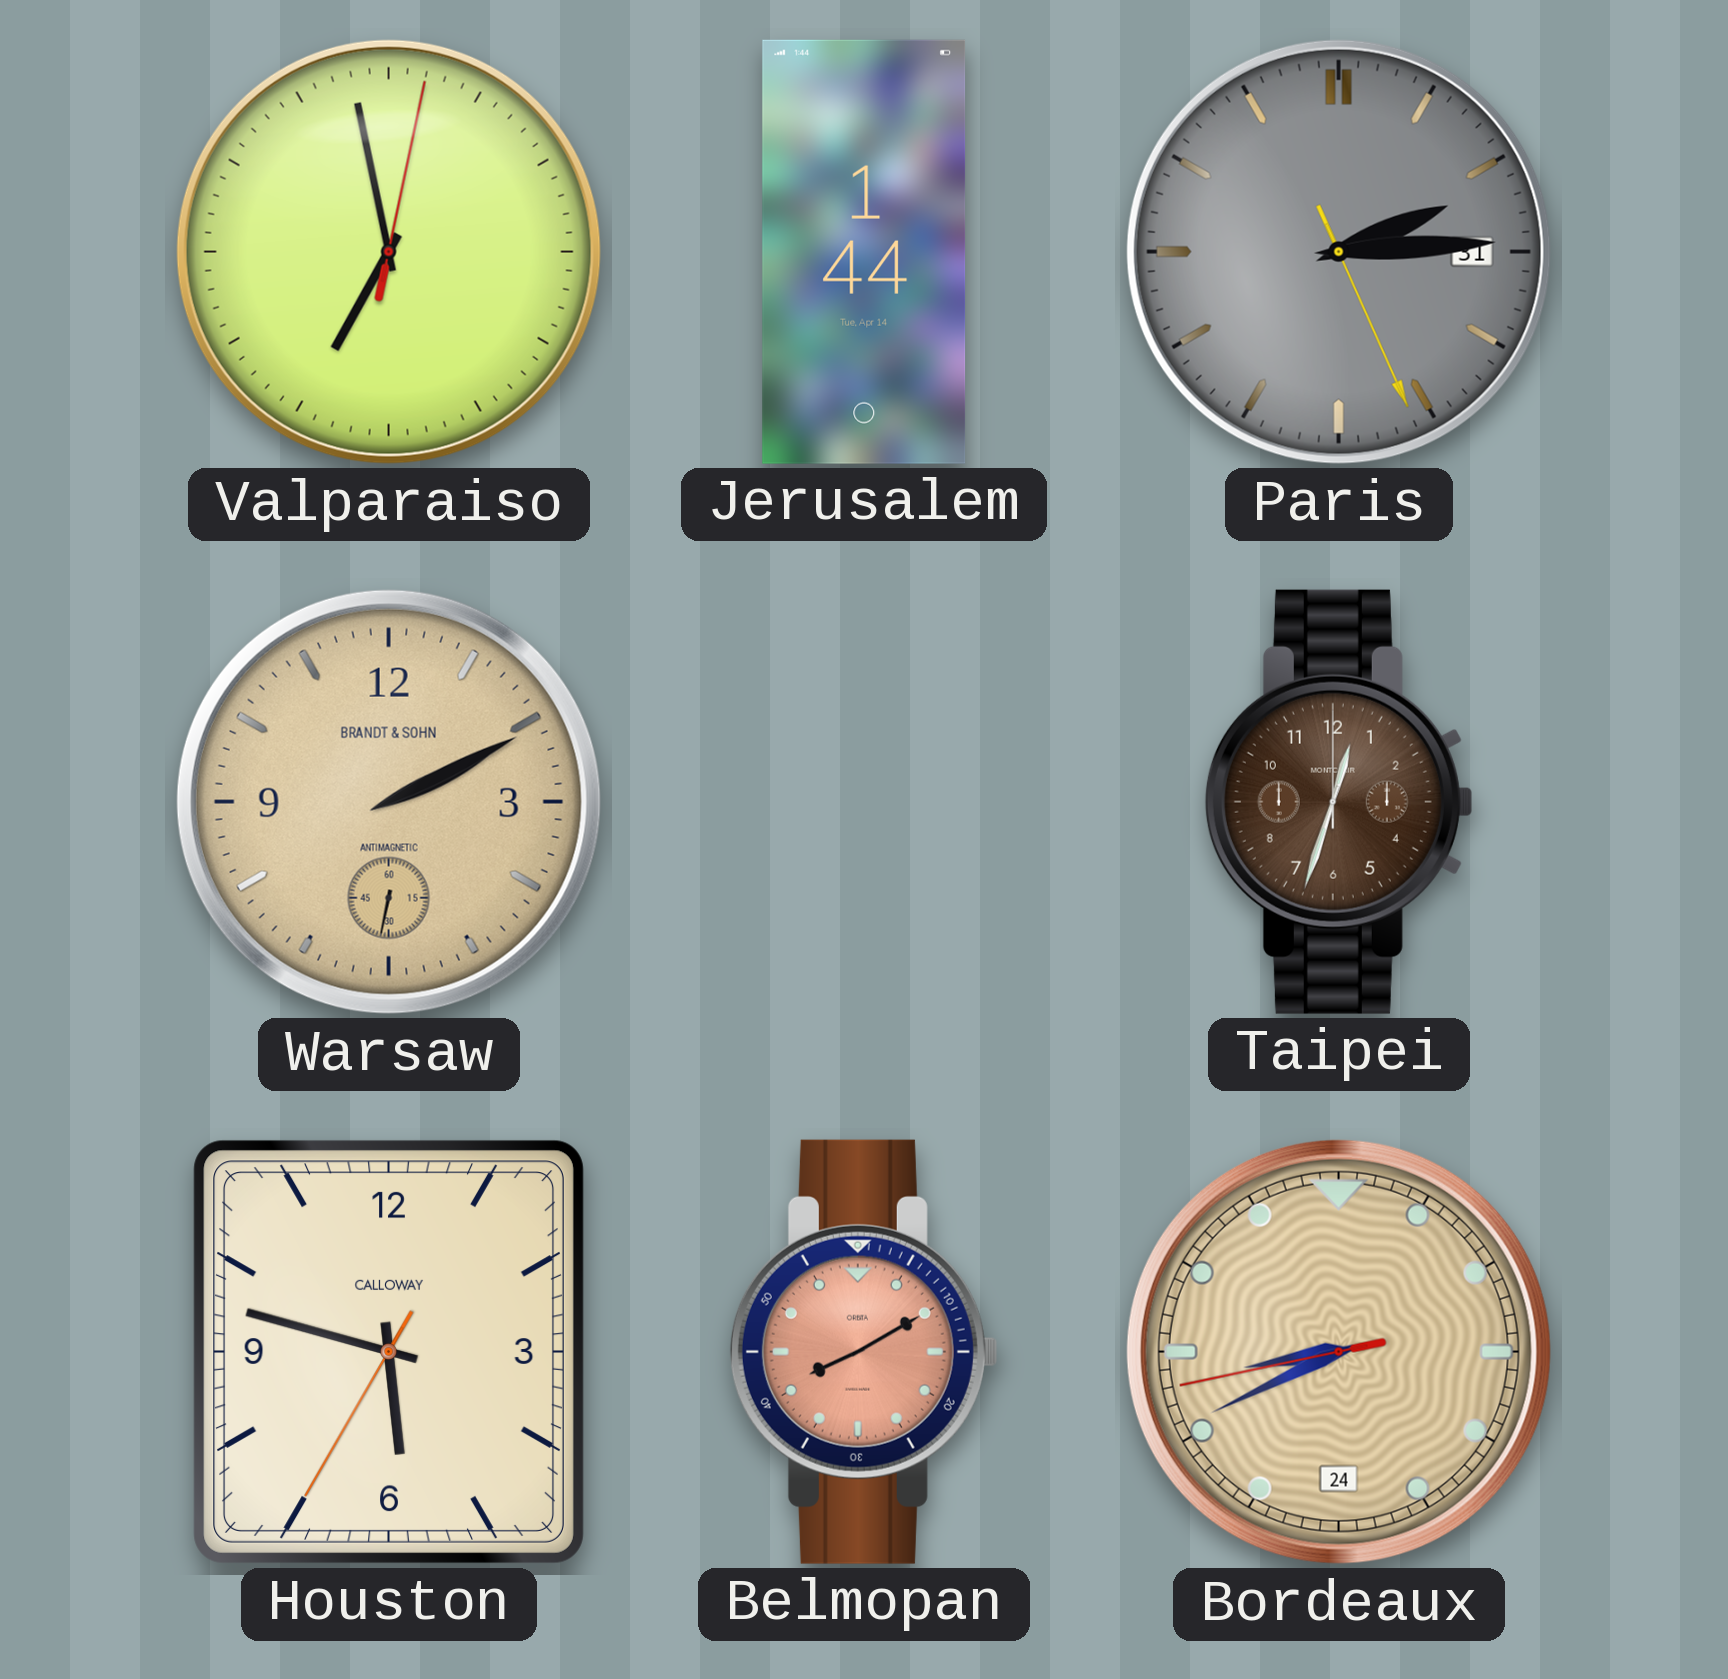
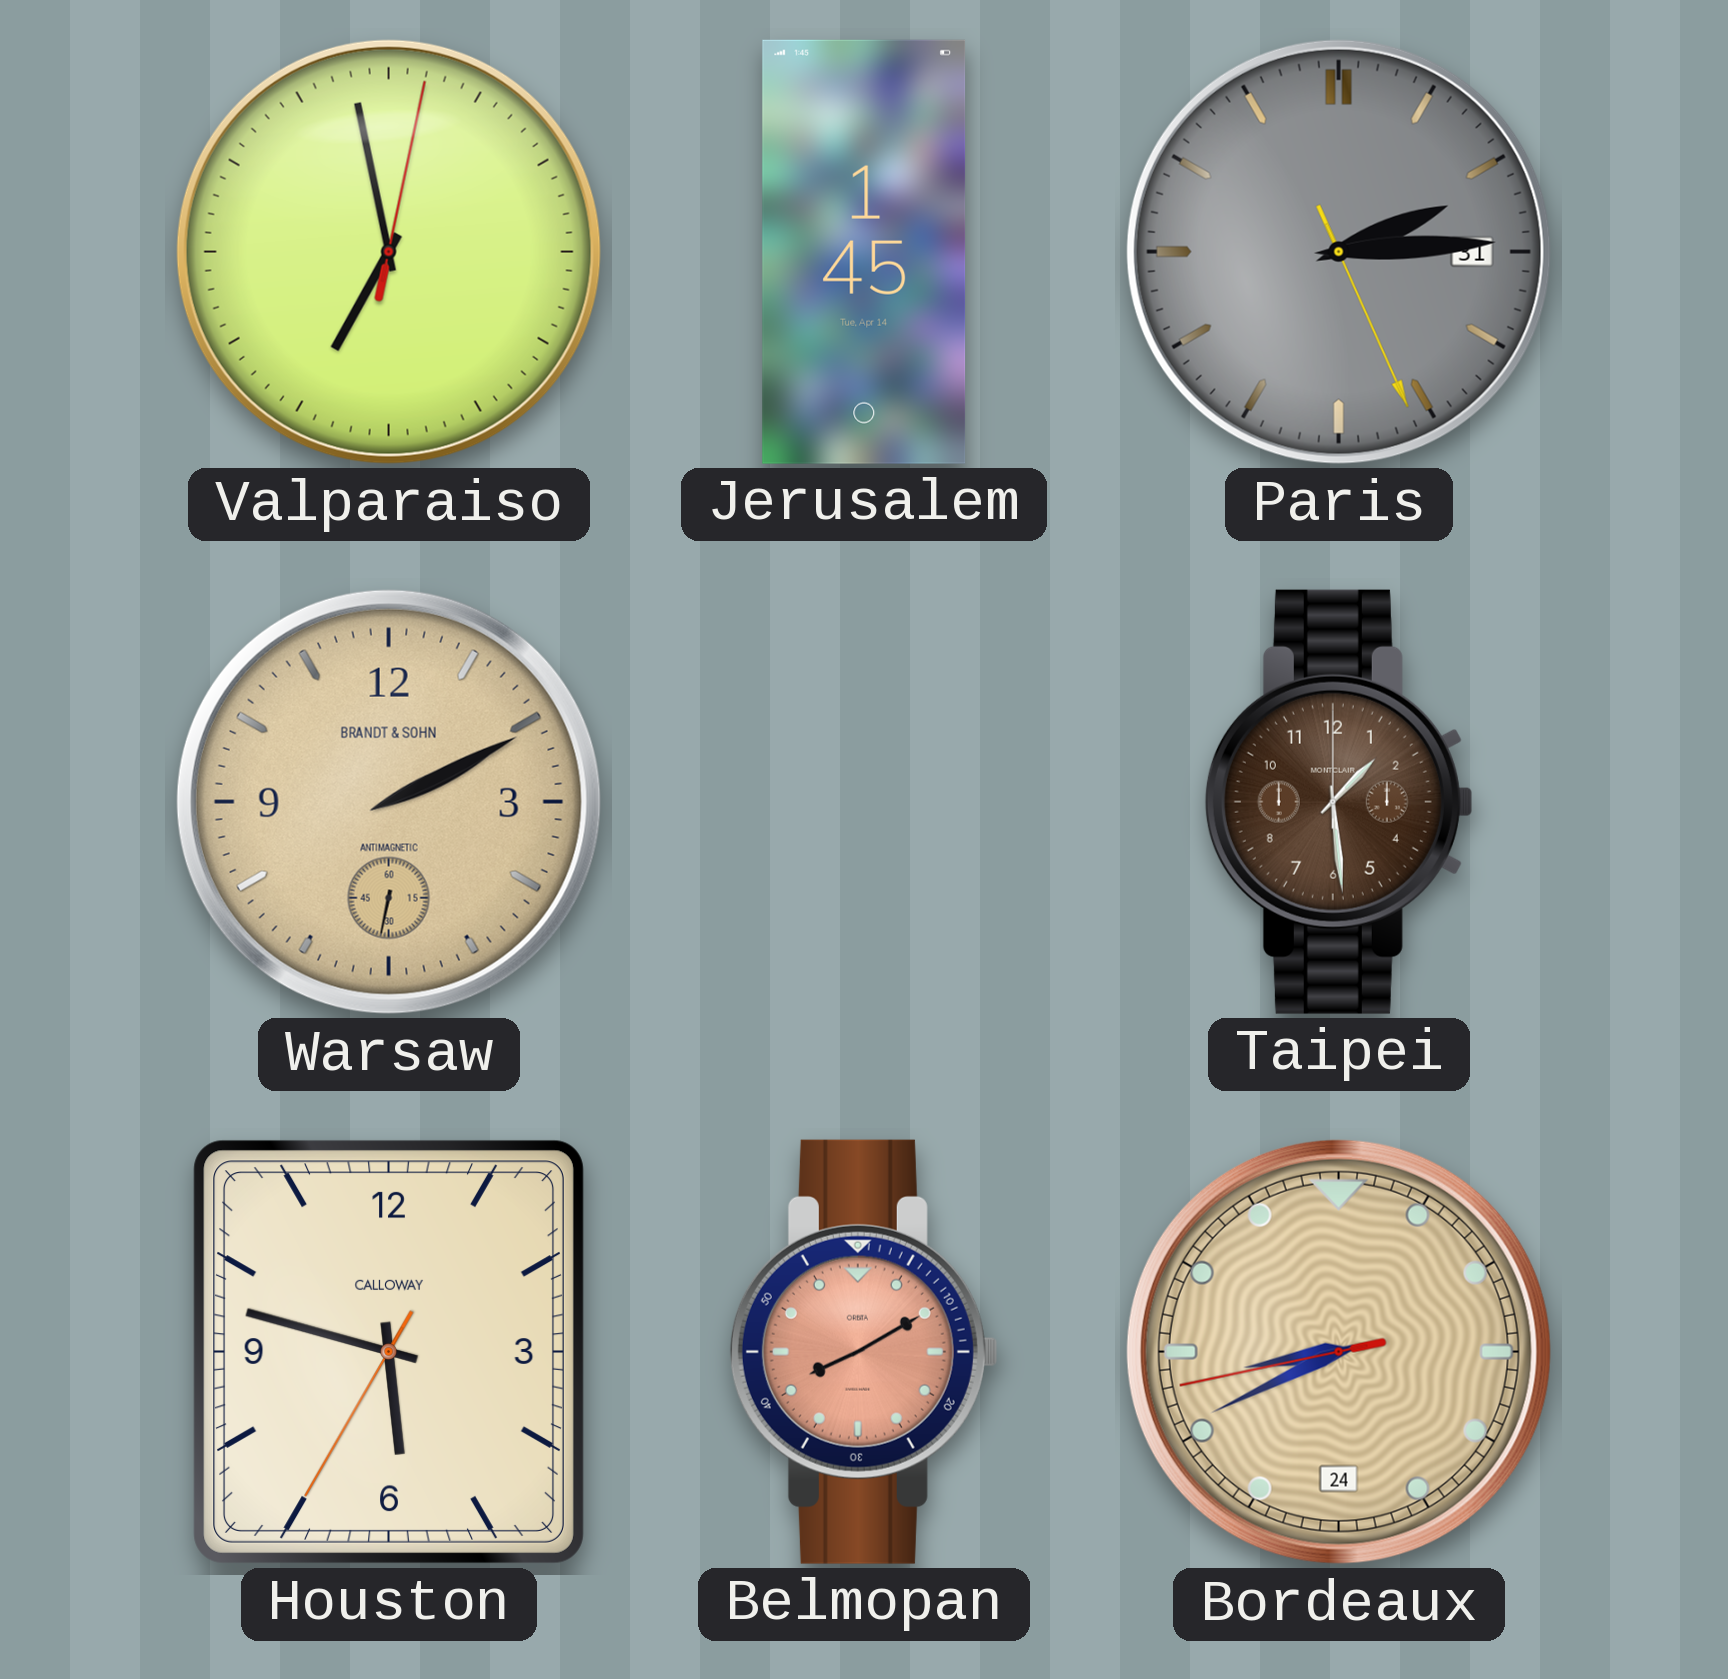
Jerusalem: 1:44 -> 1:45
Taipei: 12:33 -> 1:29
